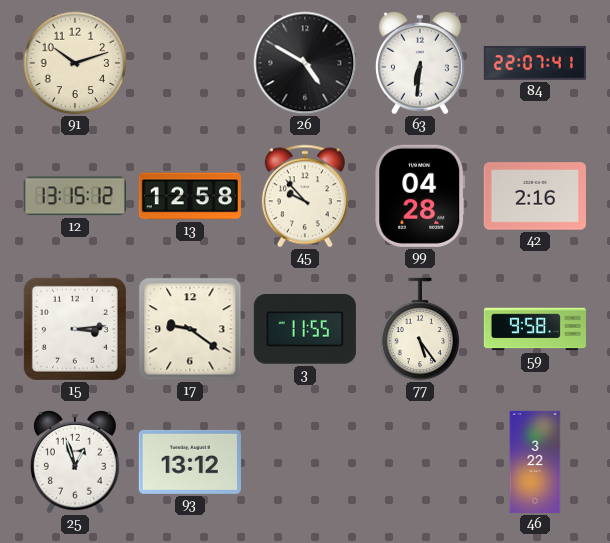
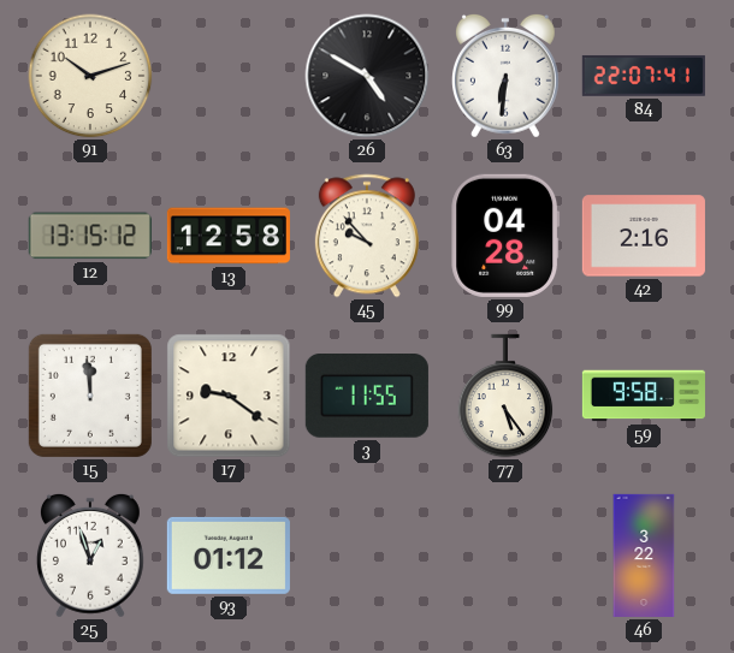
15: 3:14 -> 11:59
93: 13:12 -> 01:12
